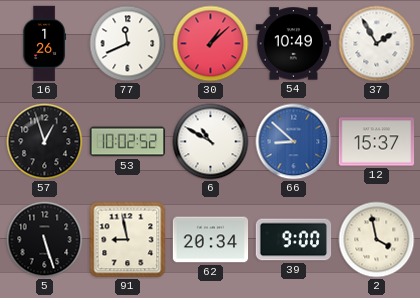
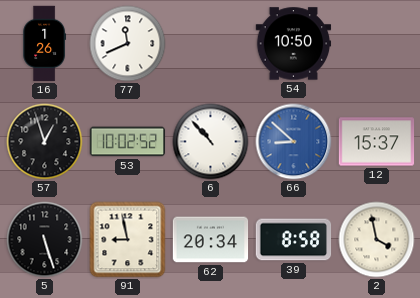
30: 1:08 -> none
54: 10:49 -> 10:50
37: 1:55 -> none
6: 10:50 -> 10:53
39: 9:00 -> 8:58
